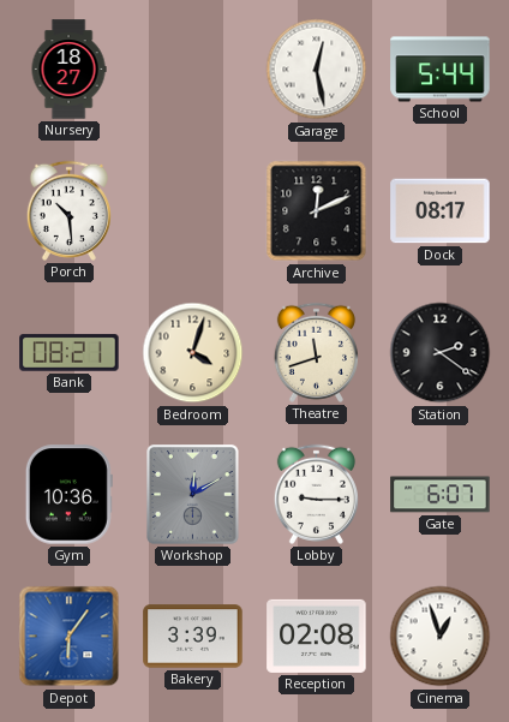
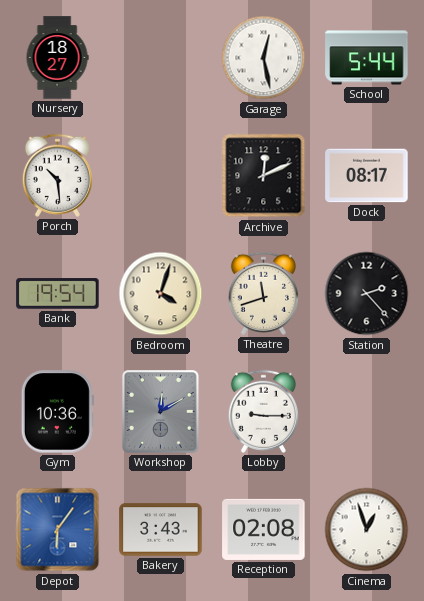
Bank: 08:21 -> 19:54
Station: 2:21 -> 2:23
Gate: 6:07 -> none
Bakery: 3:39 -> 3:43
